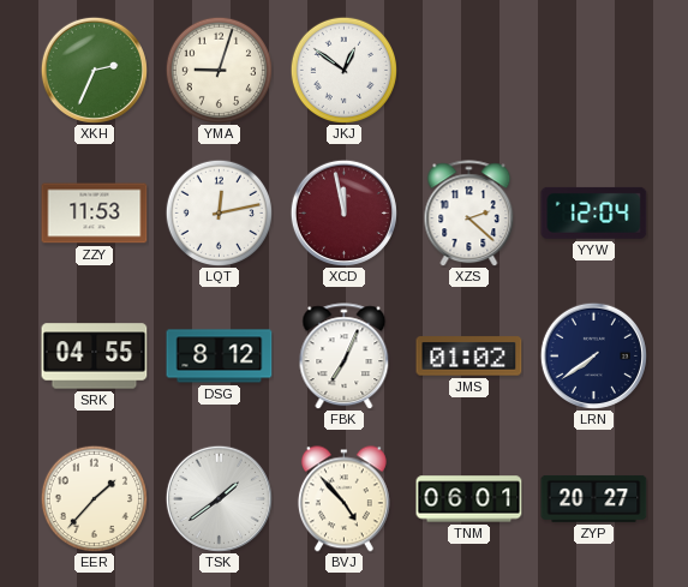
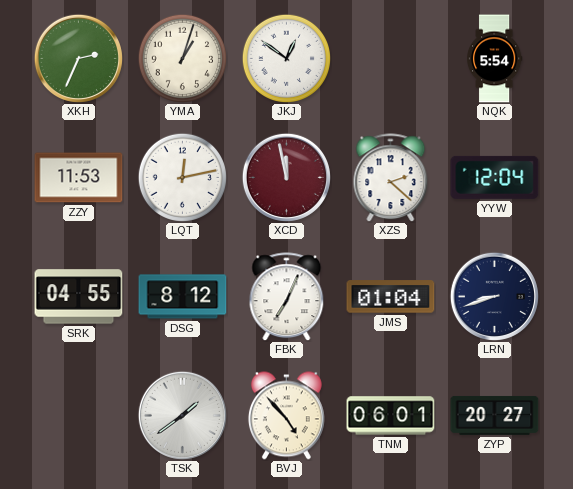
YMA: 9:03 -> 1:03
NQK: none -> 5:54
JMS: 01:02 -> 01:04
LRN: 7:39 -> 8:42
EER: 1:37 -> none
